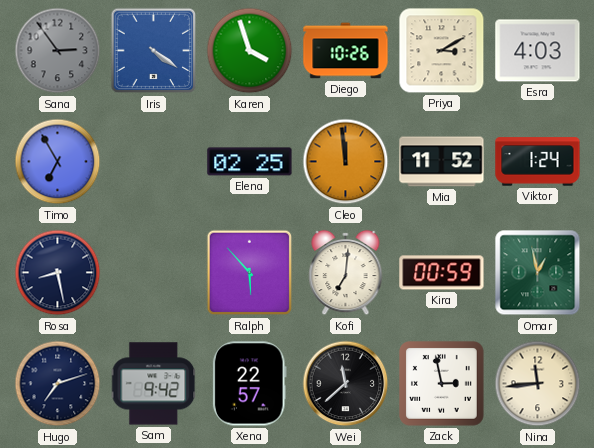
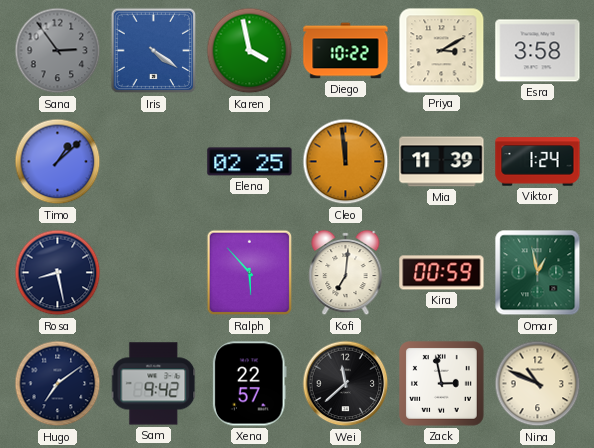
Karen: 3:57 -> 3:58
Diego: 10:26 -> 10:22
Esra: 4:03 -> 3:58
Timo: 6:55 -> 1:08
Mia: 11:52 -> 11:39
Hugo: 7:12 -> 7:09
Nina: 11:44 -> 10:49
